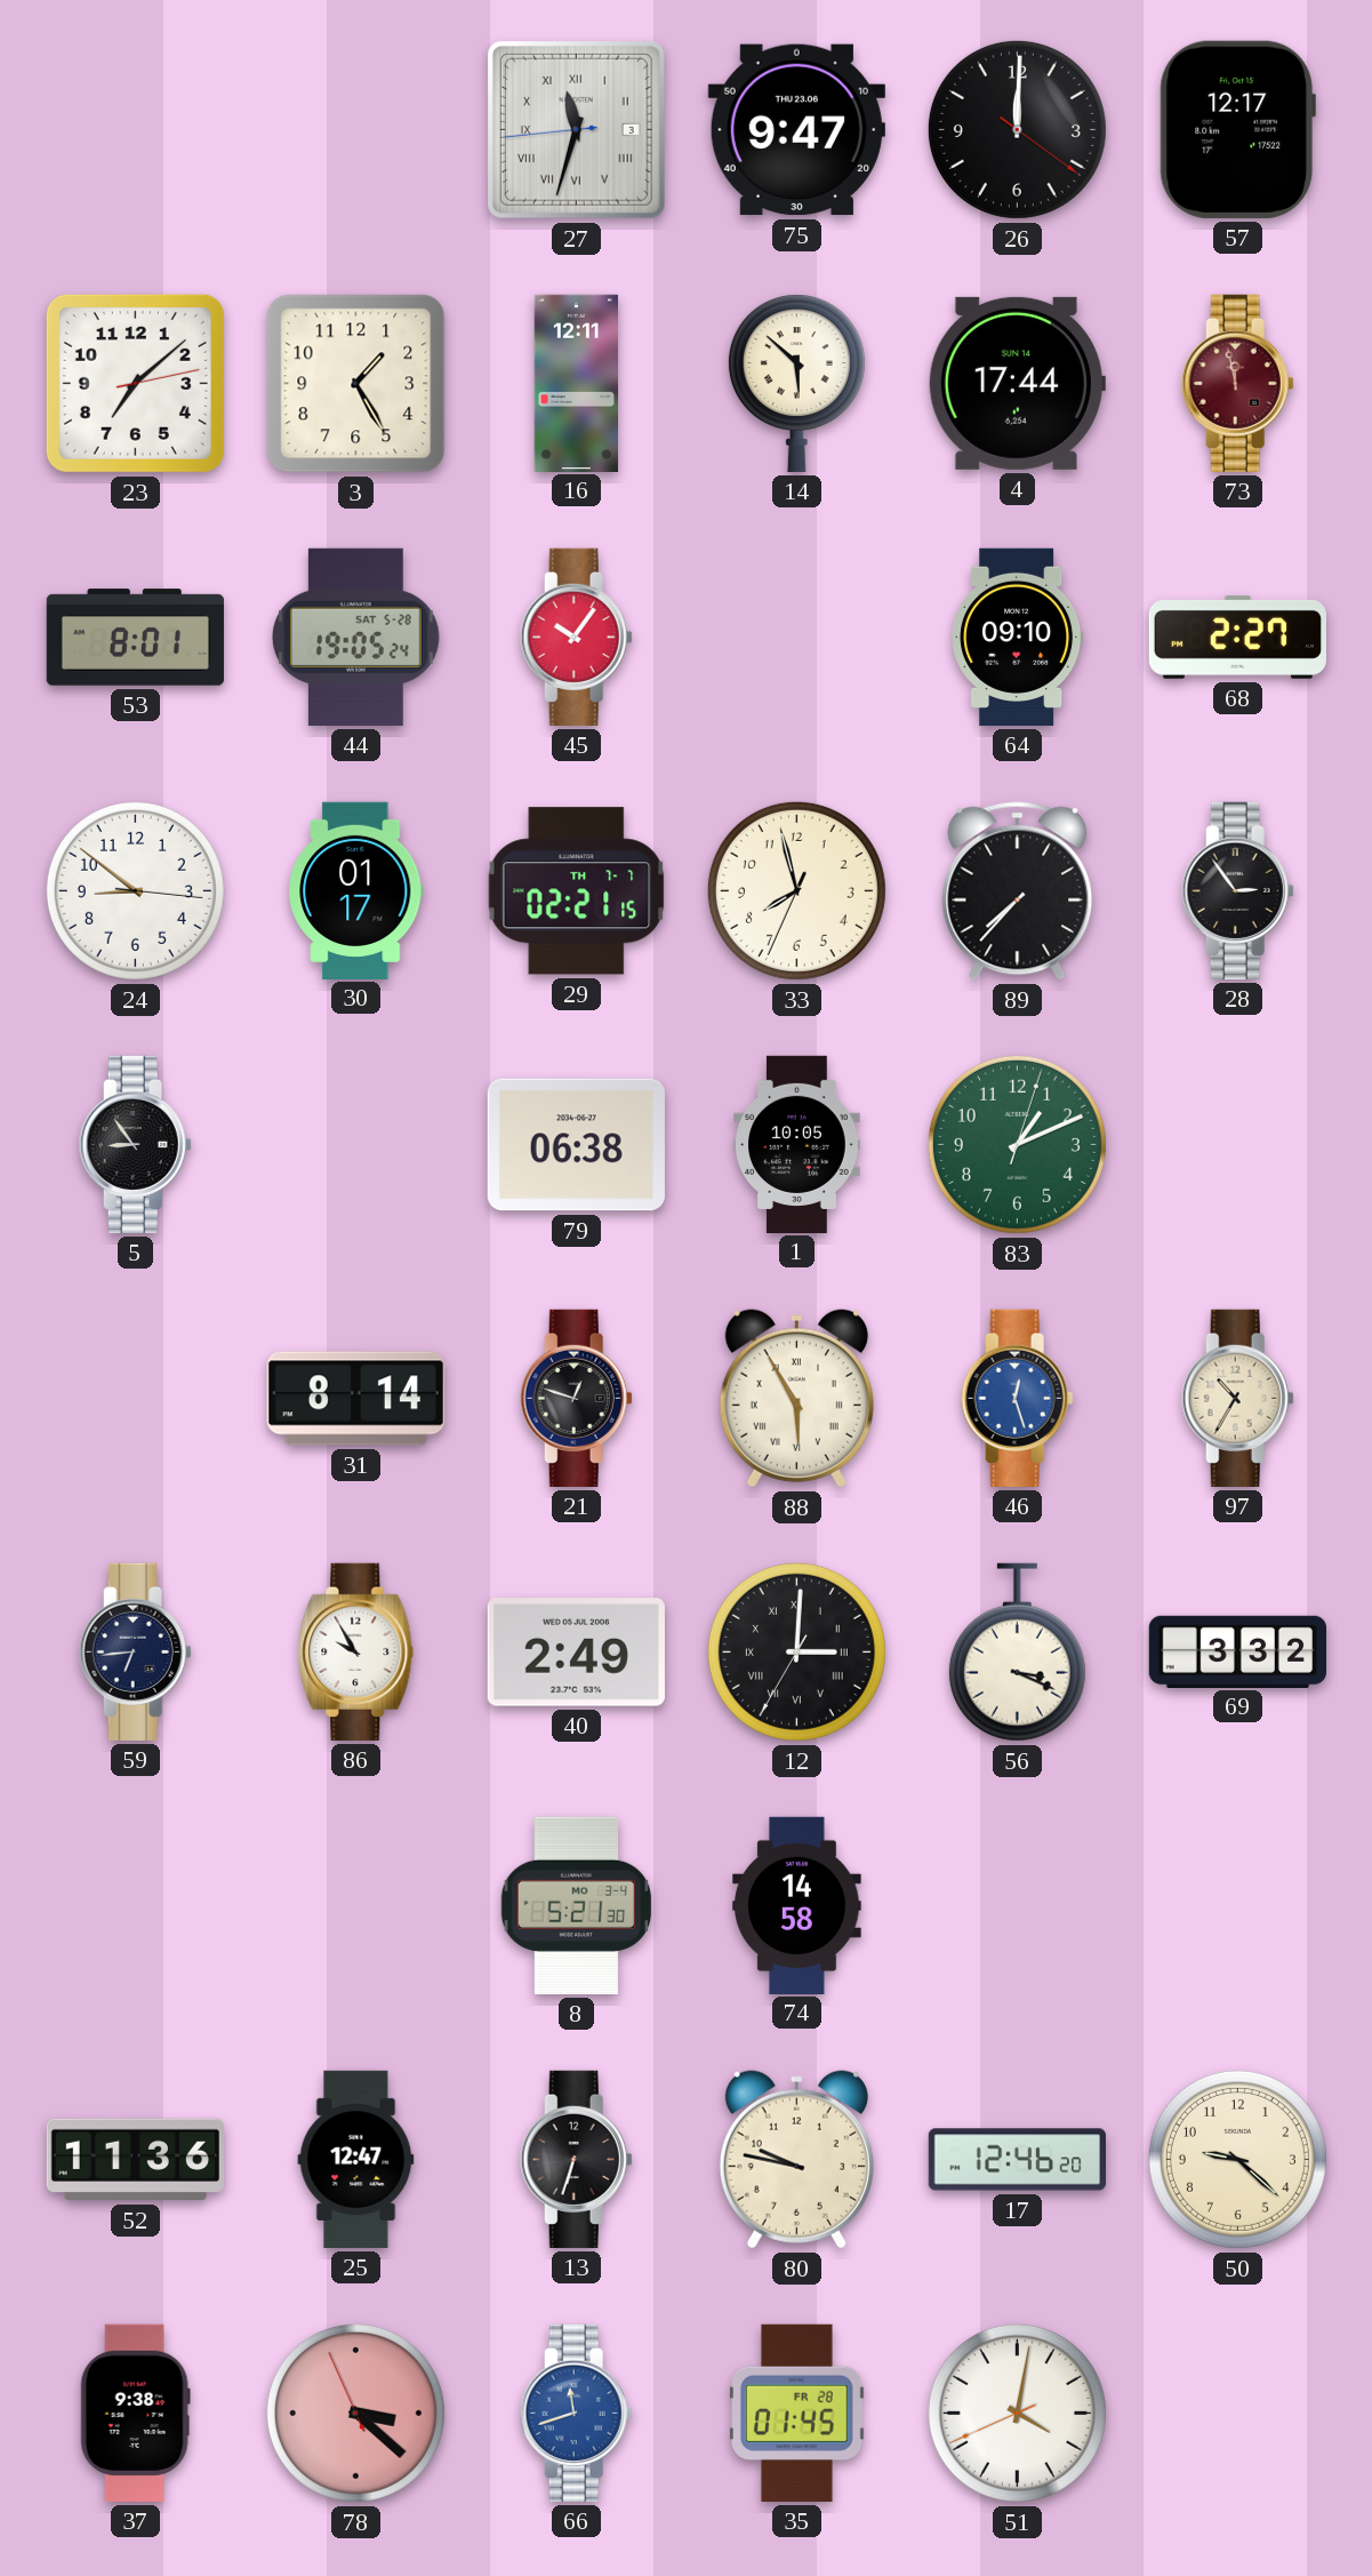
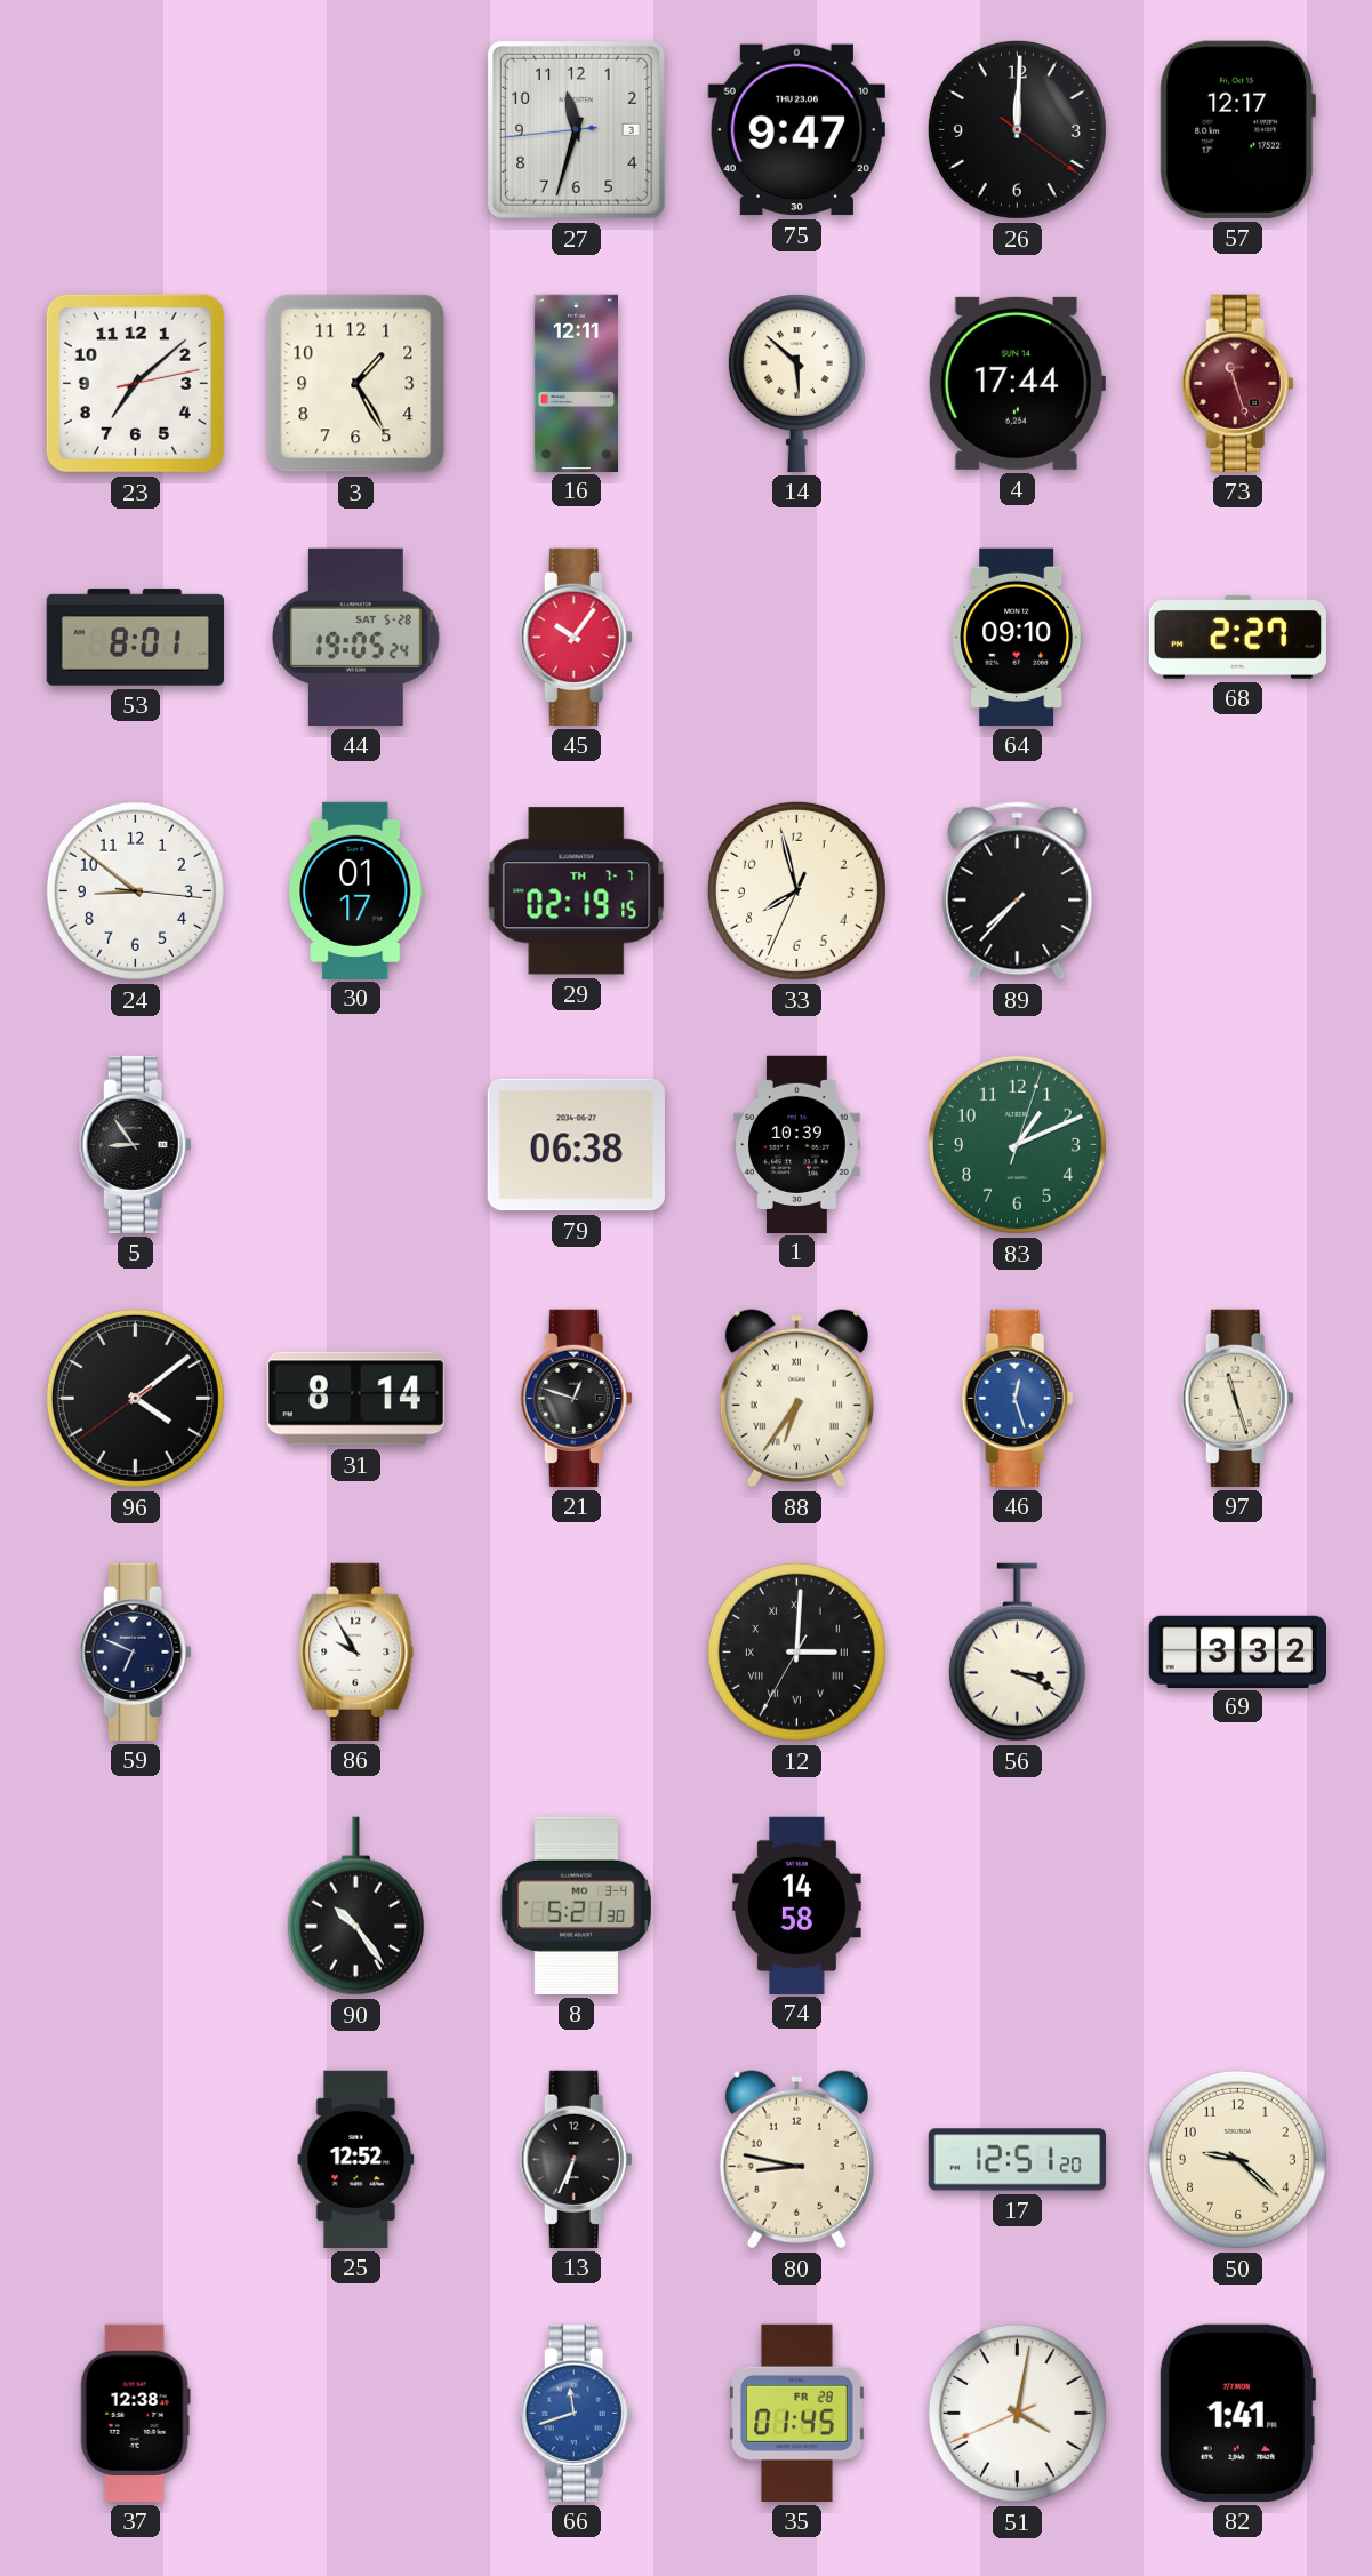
27 numerals: Roman -> Arabic
73: 11:58 -> 11:27
29: 02:21 -> 02:19
28: 2:54 -> none
1: 10:05 -> 10:39
96: none -> 4:08
88: 5:55 -> 6:36
97: 10:35 -> 11:27
59: 6:44 -> 6:49
40: 2:49 -> none
90: none -> 10:24
52: 11:36 -> none
25: 12:47 -> 12:52
13: 6:33 -> 6:34
80: 9:47 -> 8:47
17: 12:46 -> 12:51
37: 9:38 -> 12:38
78: 3:21 -> none
82: none -> 1:41
